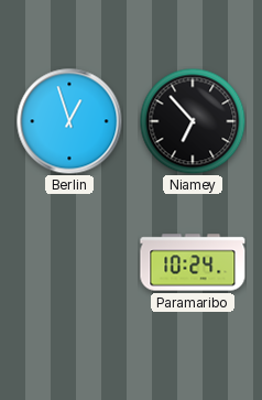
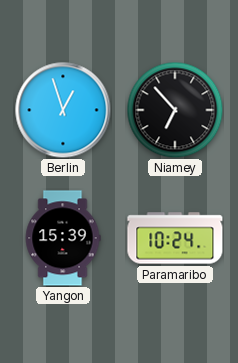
Yangon: none -> 15:39
